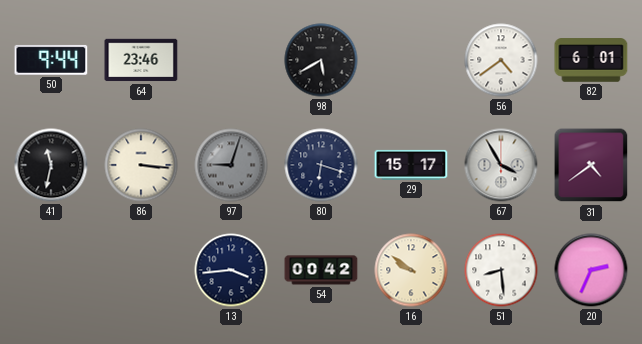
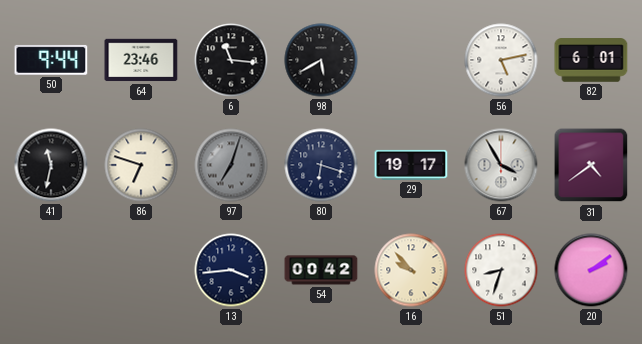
6: none -> 11:16
56: 4:39 -> 5:13
86: 3:16 -> 6:48
97: 9:03 -> 7:03
29: 15:17 -> 19:17
16: 9:51 -> 9:53
51: 8:29 -> 8:33
20: 2:34 -> 2:09
